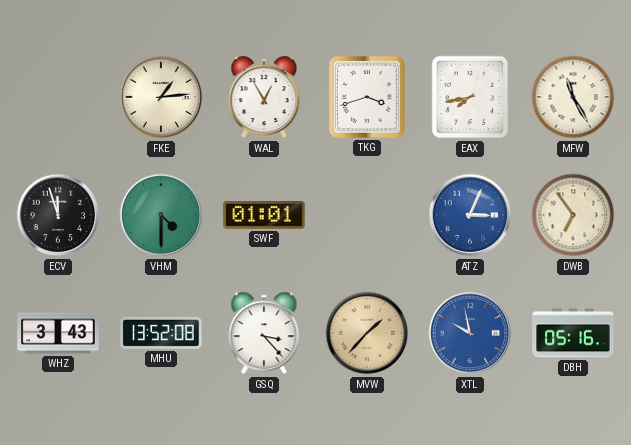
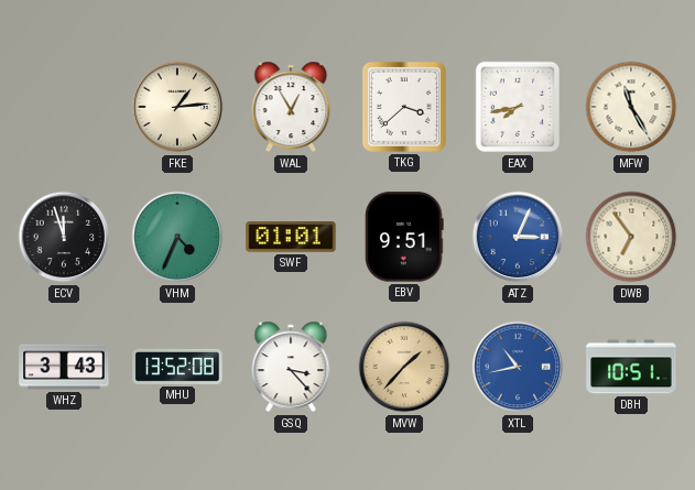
TKG: 3:42 -> 3:38
VHM: 4:30 -> 4:34
EBV: none -> 9:51
XTL: 9:58 -> 10:43
DBH: 05:16 -> 10:51
